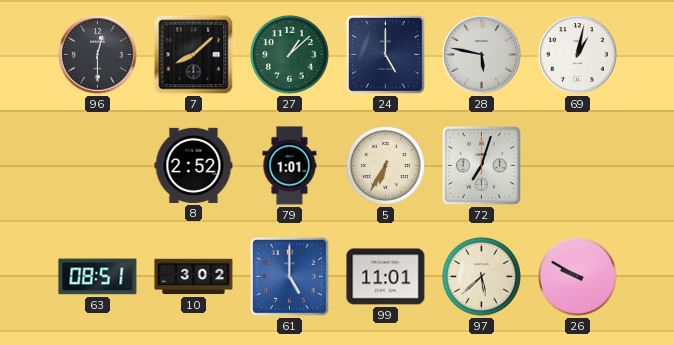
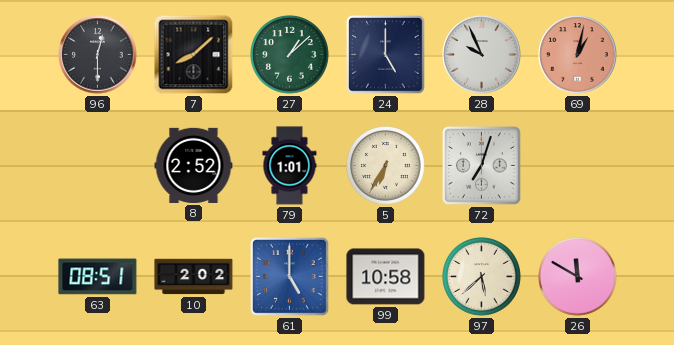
28: 5:47 -> 9:56
69 dial: white -> salmon
10: 3:02 -> 2:02
99: 11:01 -> 10:58
26: 9:50 -> 11:50
